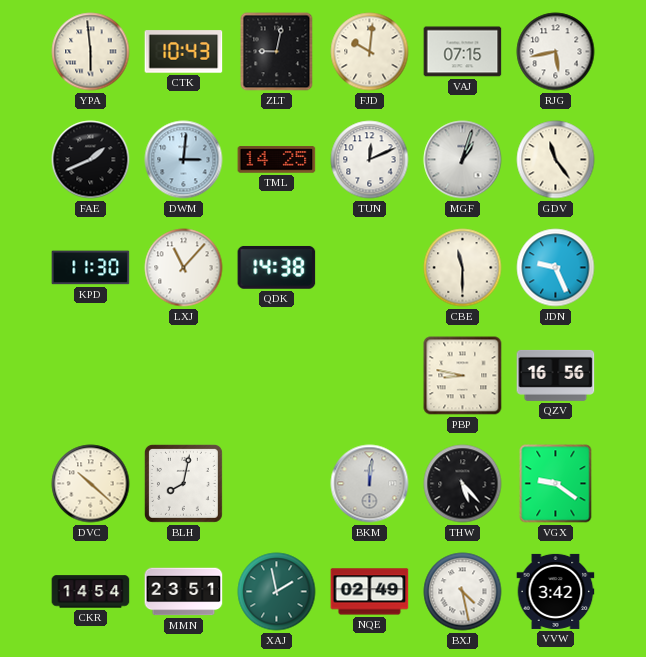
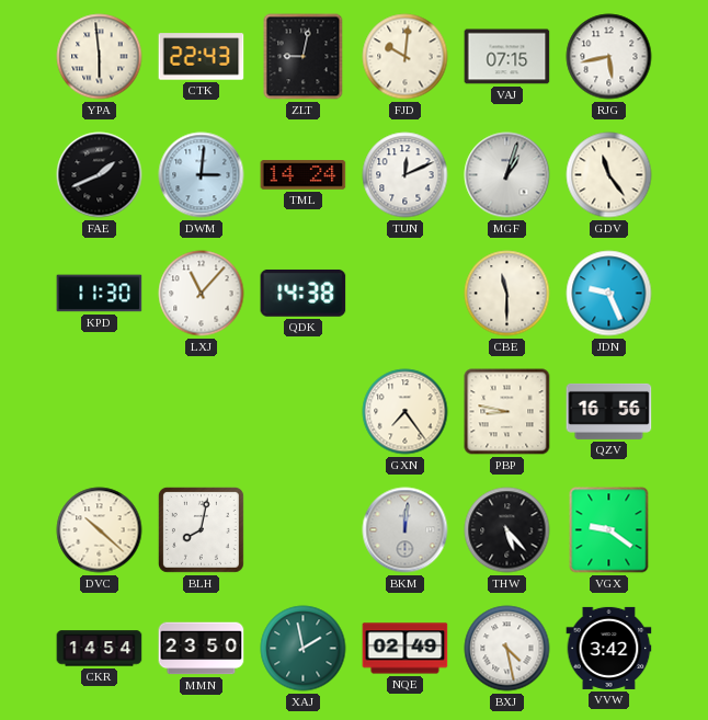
CTK: 10:43 -> 22:43
TML: 14:25 -> 14:24
GXN: none -> 7:24
MMN: 23:51 -> 23:50
